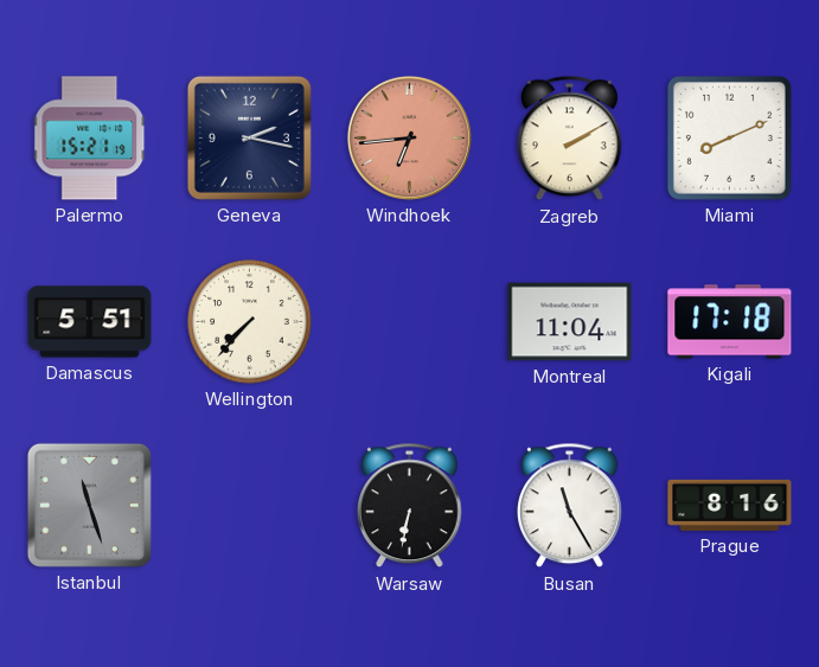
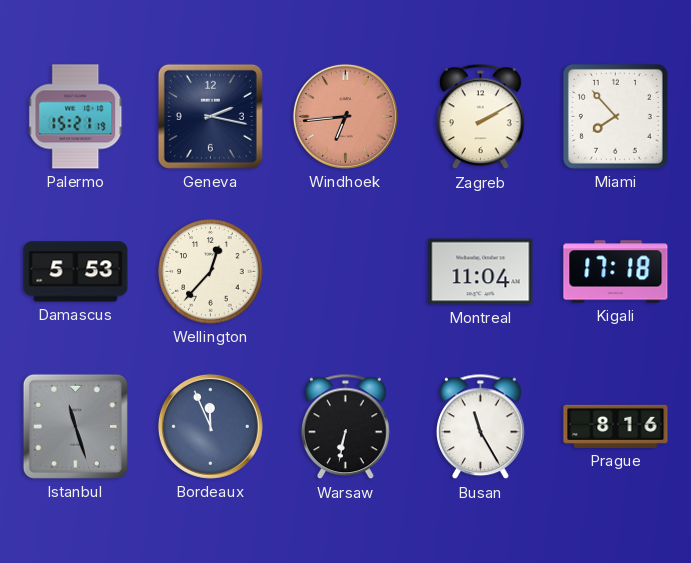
Miami: 8:11 -> 7:53
Damascus: 5:51 -> 5:53
Wellington: 7:37 -> 12:37
Bordeaux: none -> 11:56
